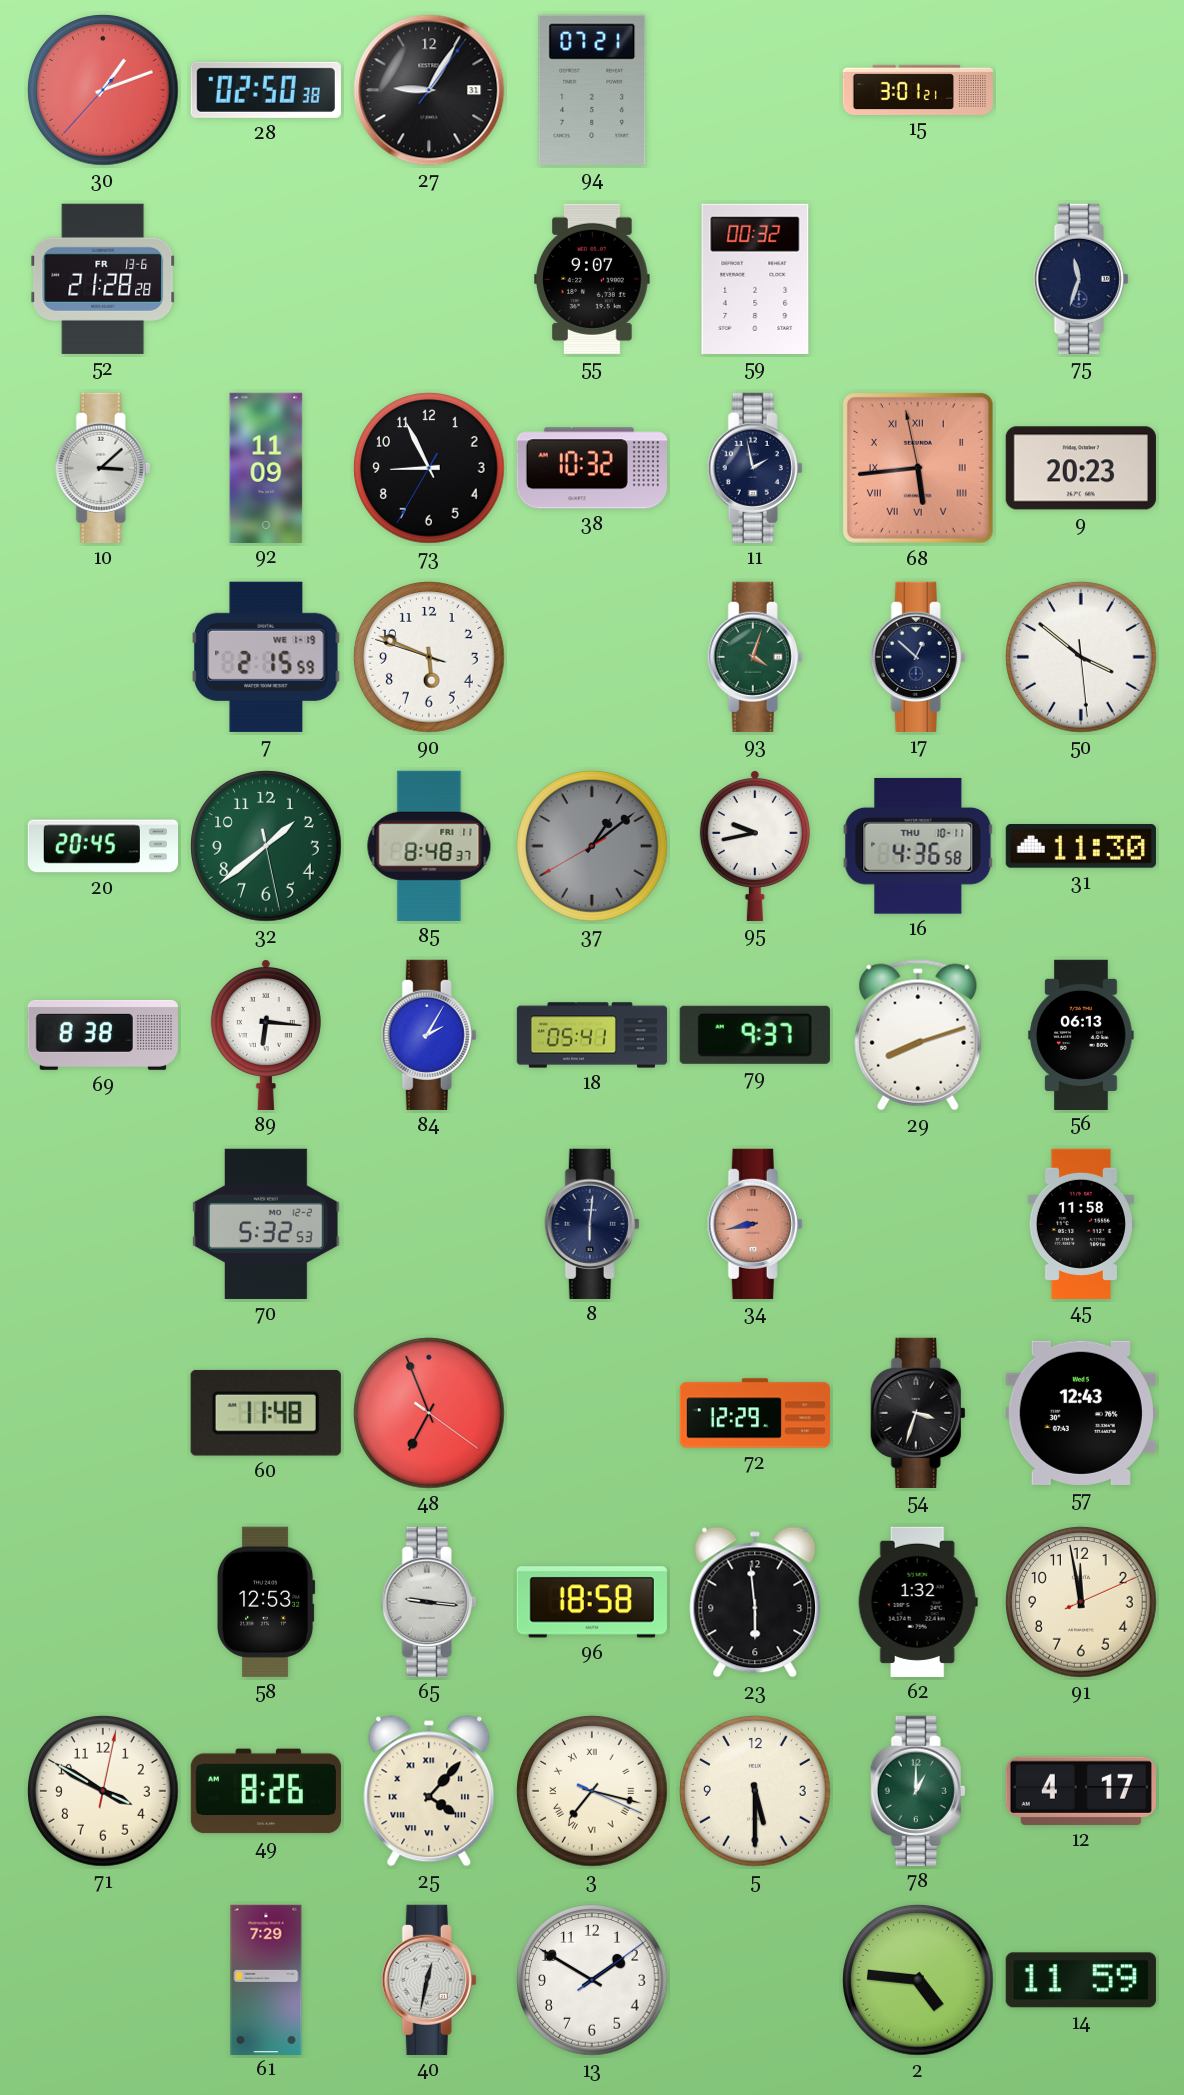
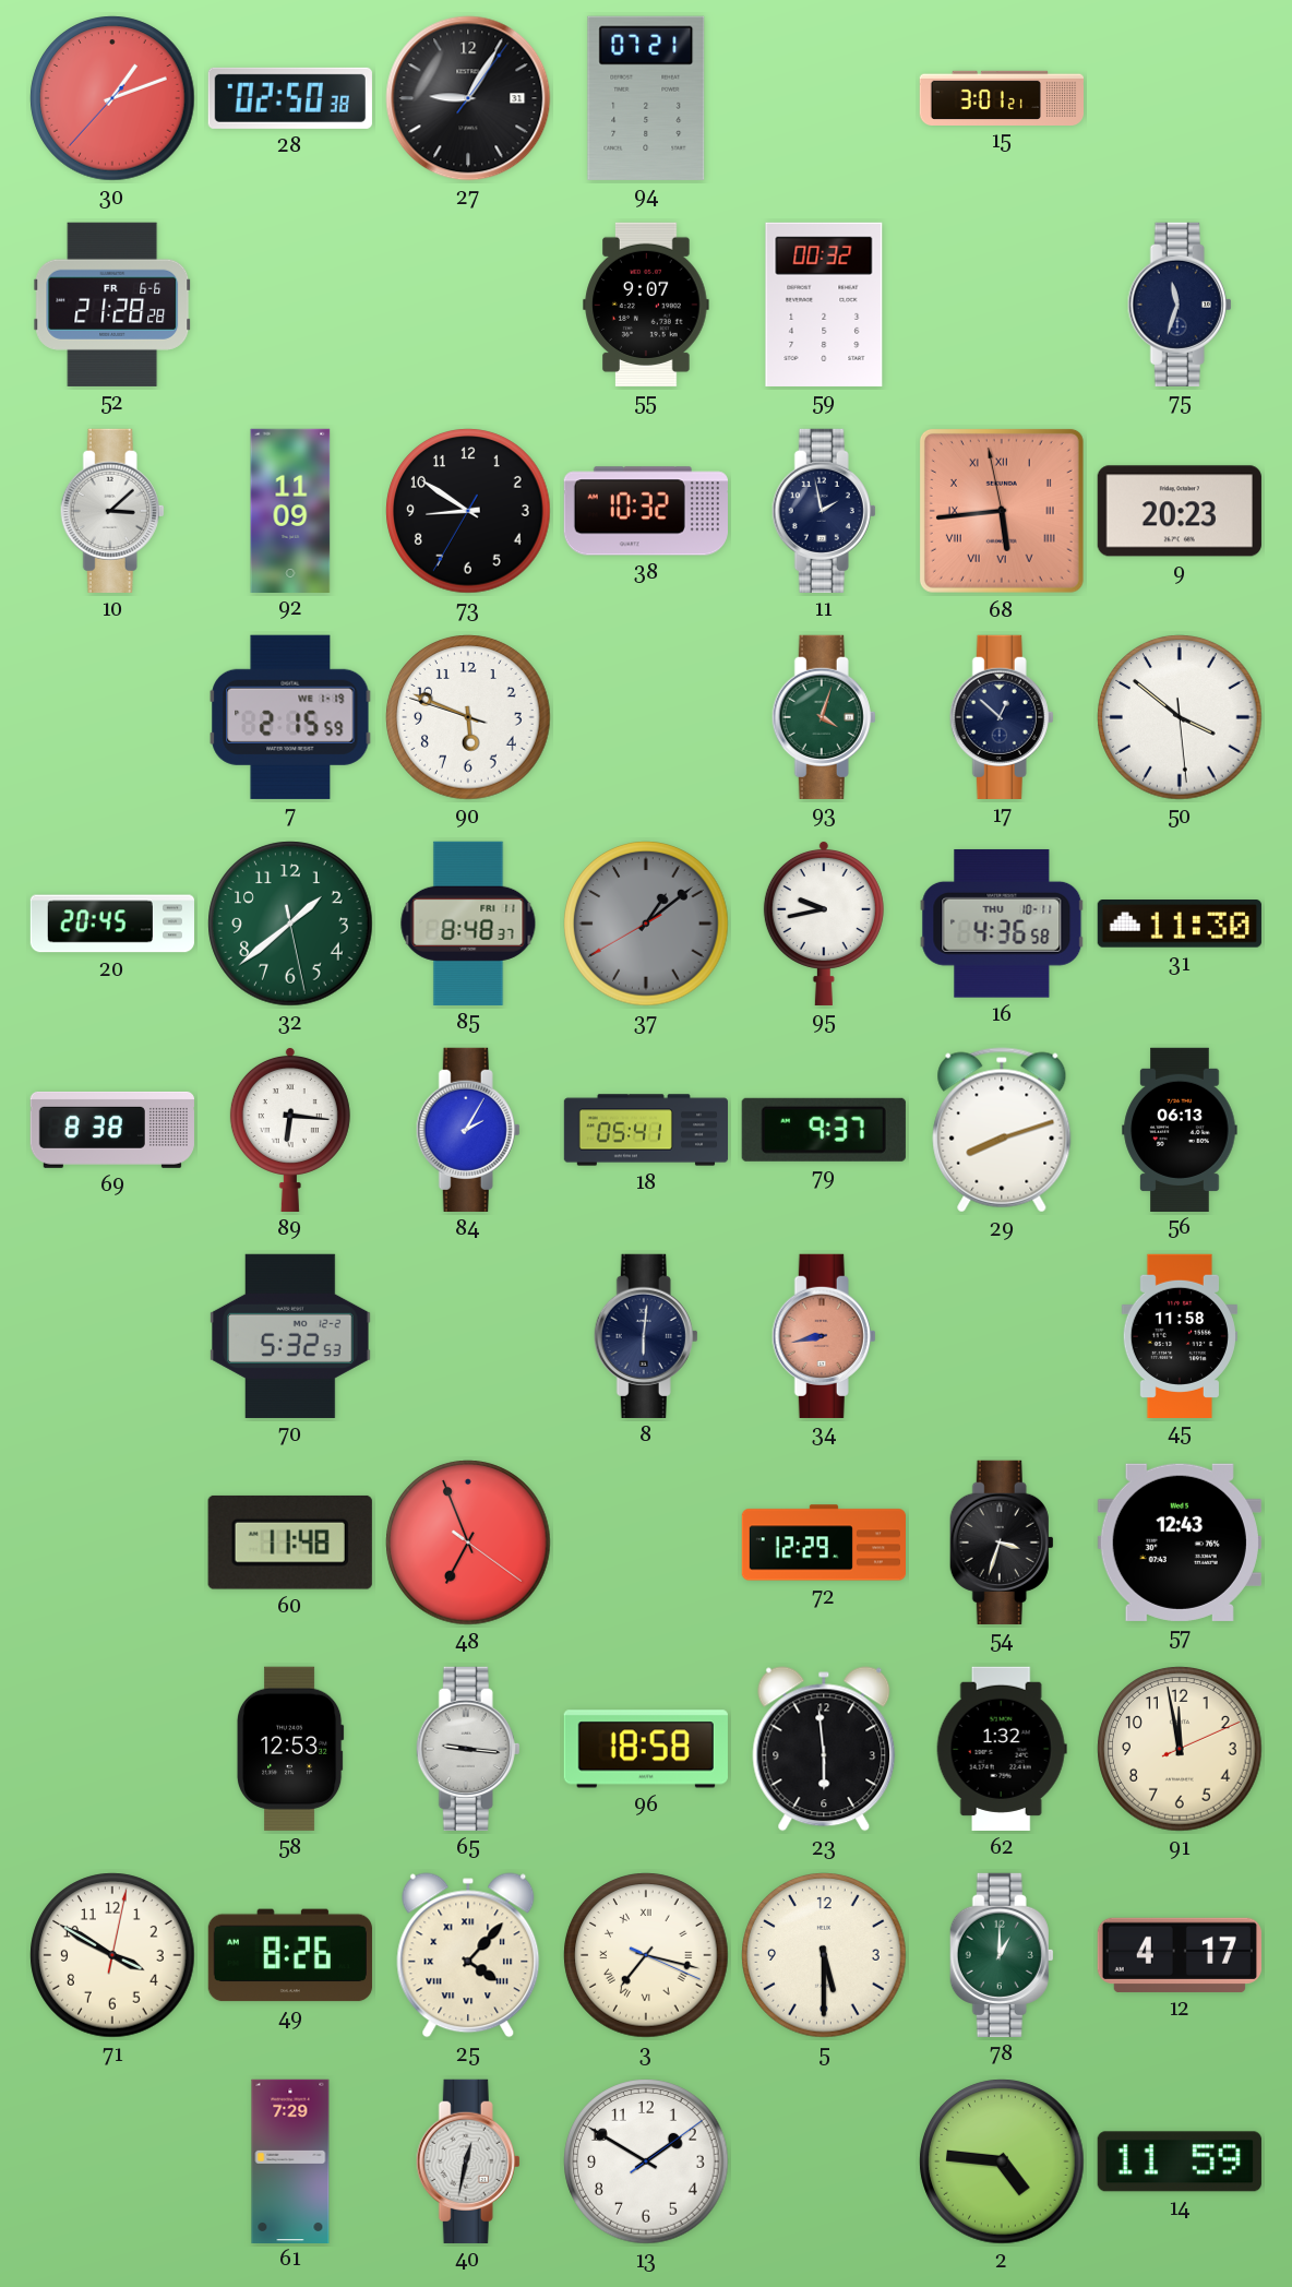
52 date: FR 13-6 -> FR 6-6
73: 8:55 -> 8:50
